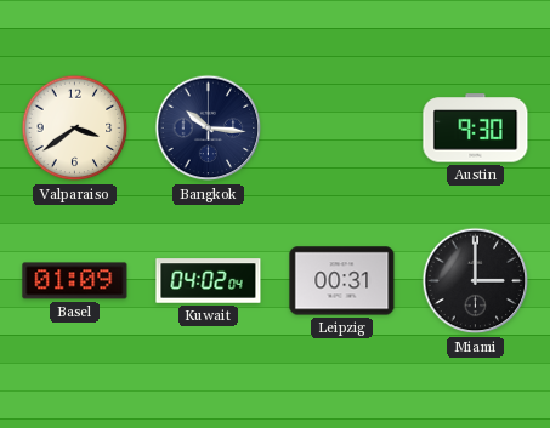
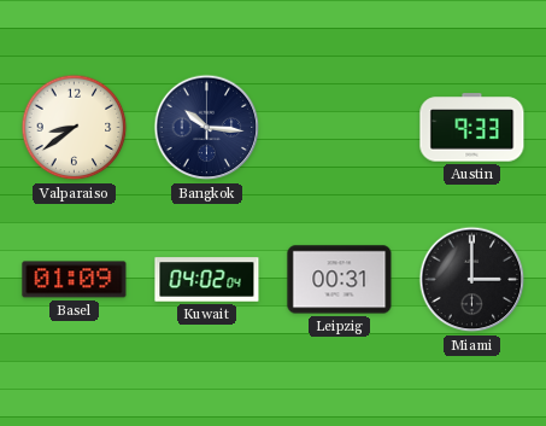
Valparaiso: 3:39 -> 8:39
Austin: 9:30 -> 9:33
